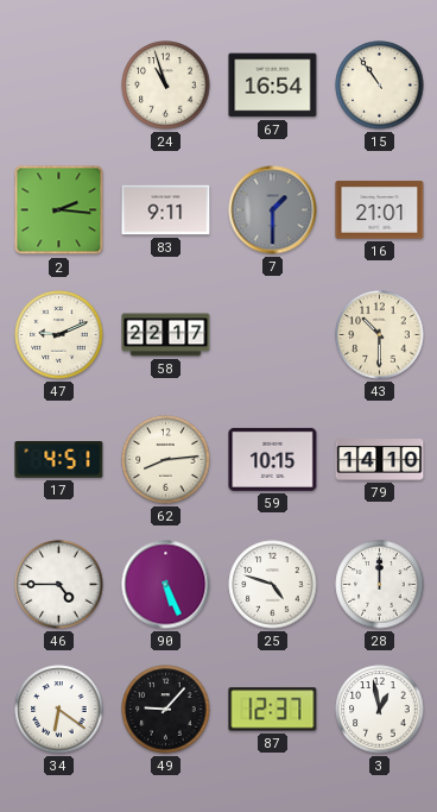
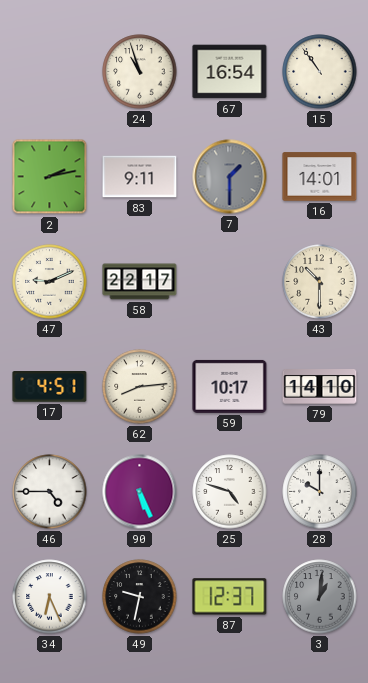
2: 2:16 -> 2:13
16: 21:01 -> 14:01
59: 10:15 -> 10:17
28: 12:00 -> 10:00
34: 6:21 -> 6:26
49: 9:07 -> 9:32
3: 12:58 -> 1:01
3 dial: white -> grey
